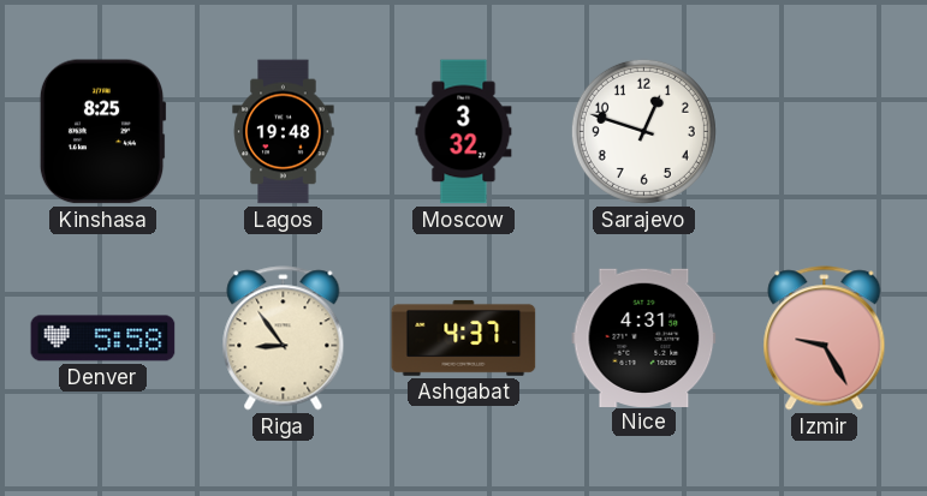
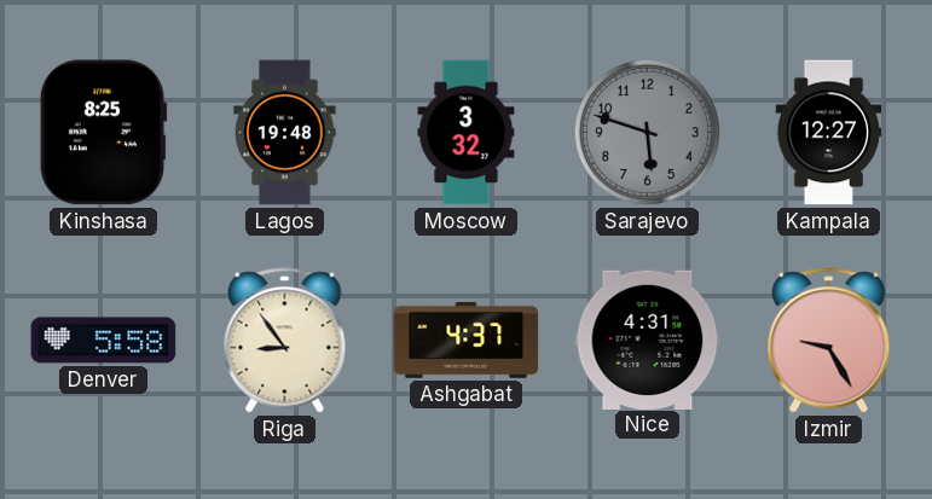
Sarajevo: 12:48 -> 5:48
Sarajevo dial: white -> grey
Kampala: none -> 12:27
